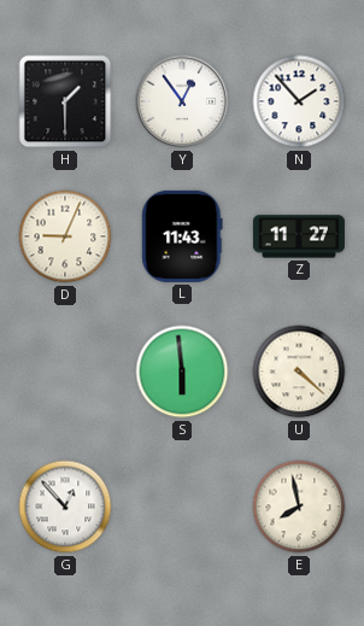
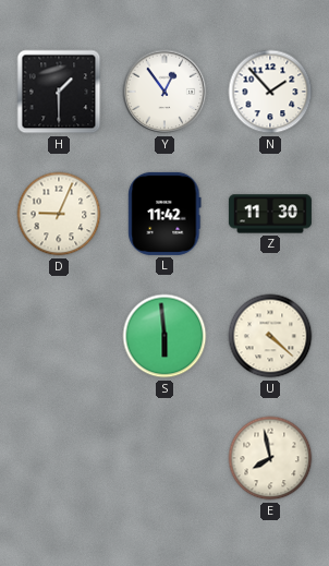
L: 11:43 -> 11:42
Z: 11:27 -> 11:30
G: 12:53 -> none
